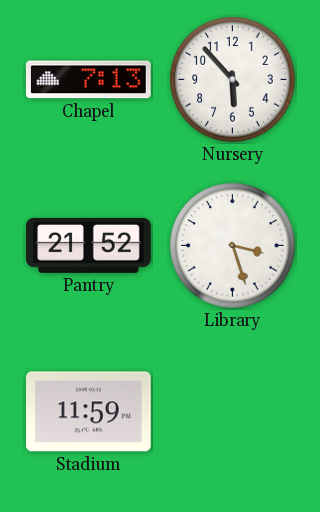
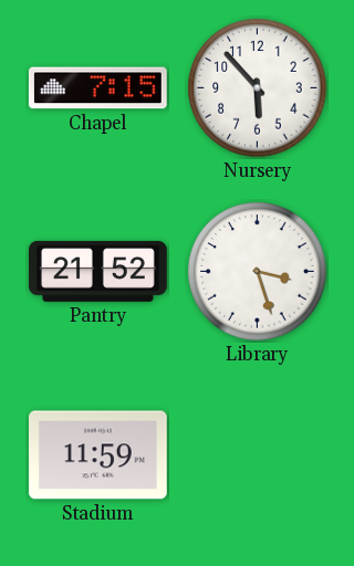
Chapel: 7:13 -> 7:15
